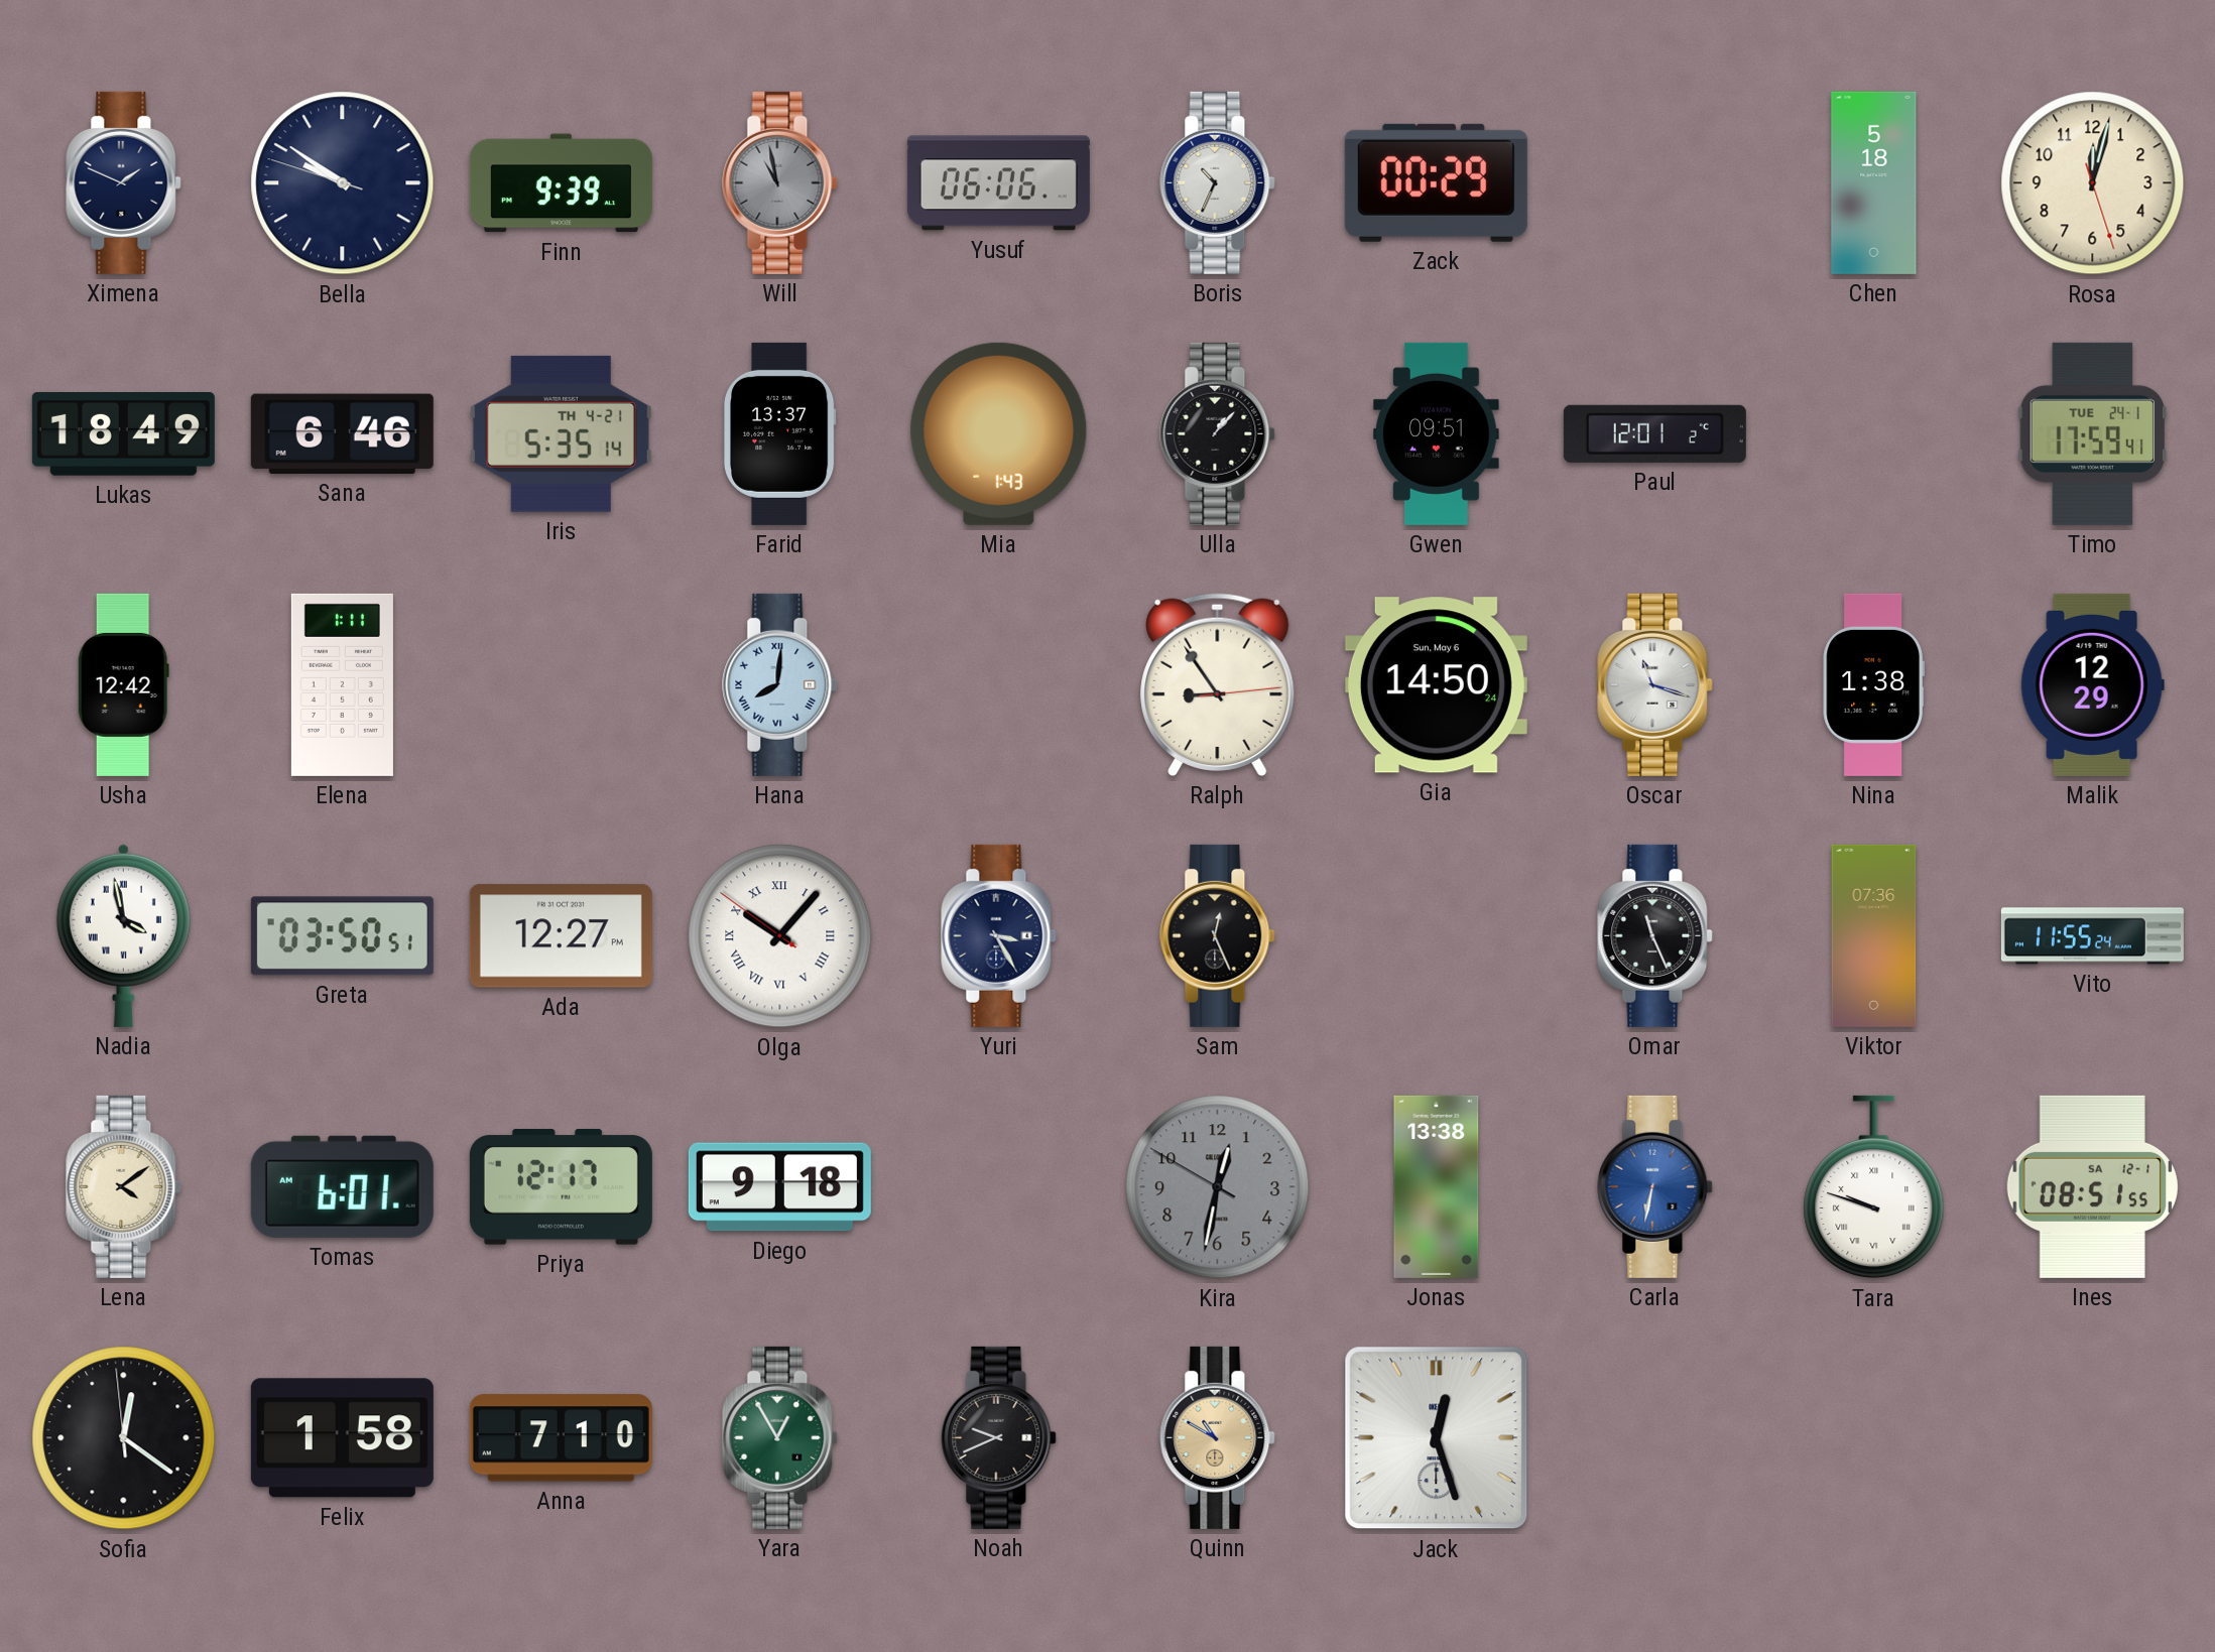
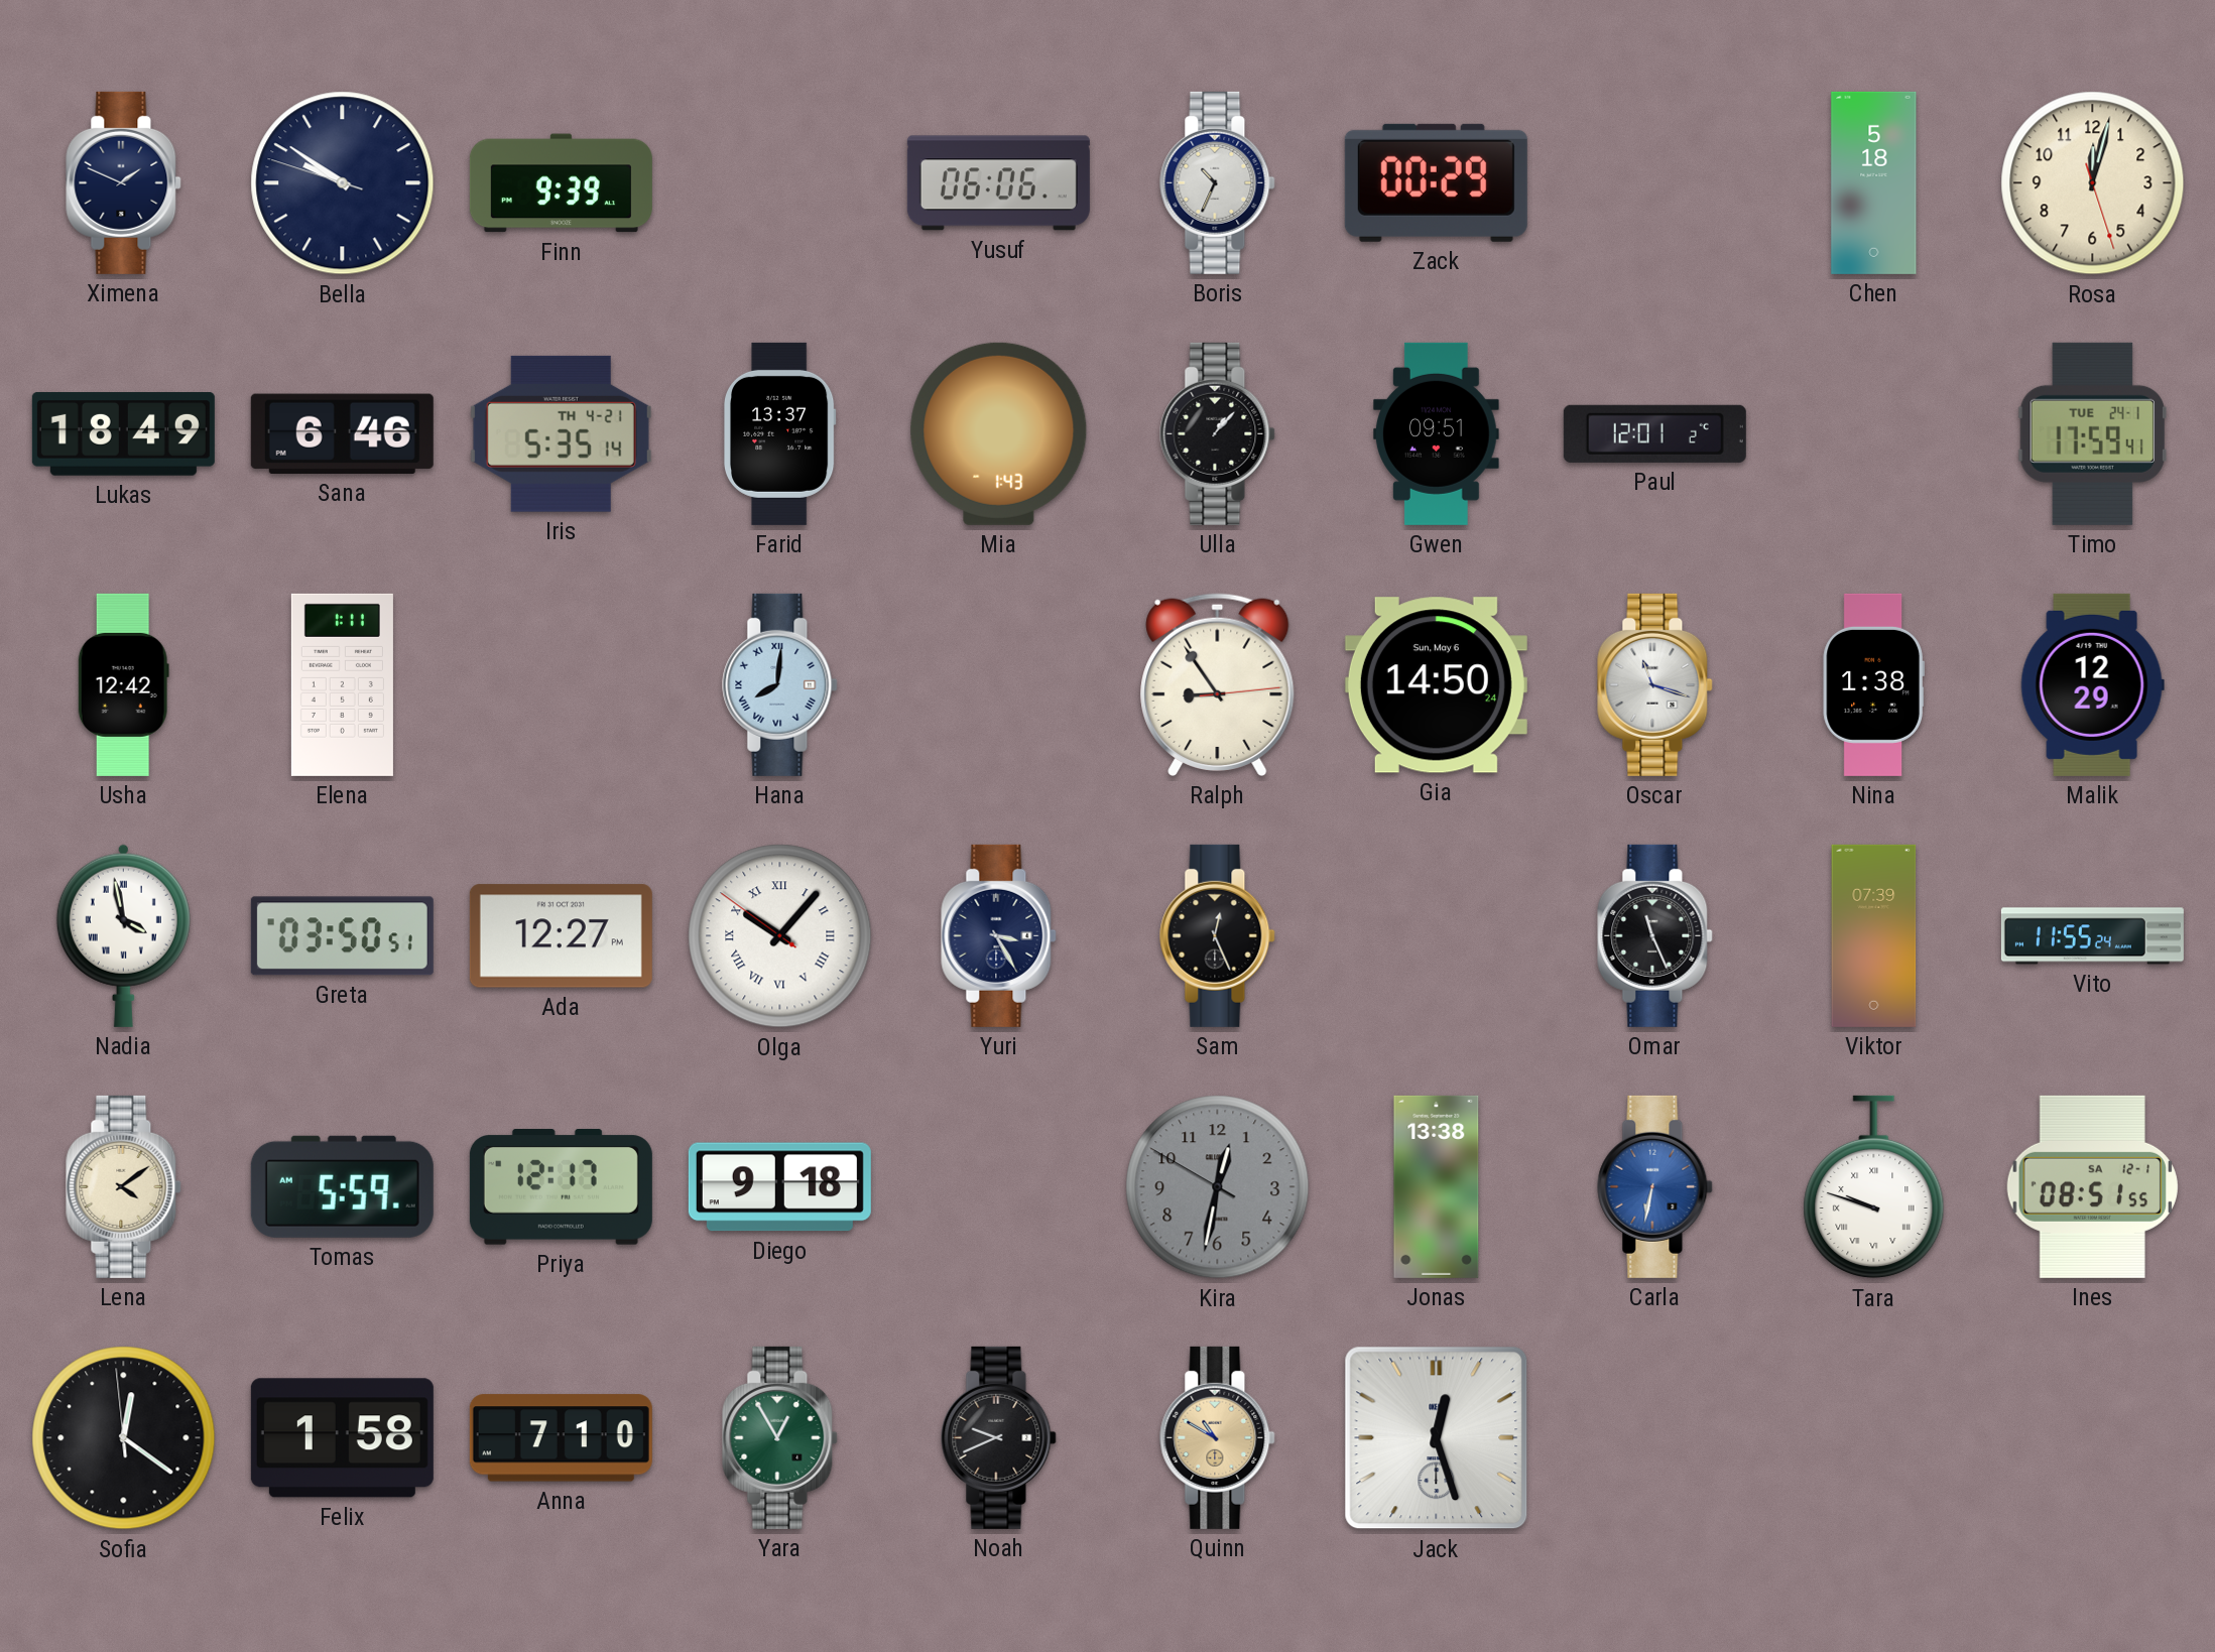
Will: 10:58 -> none
Viktor: 07:36 -> 07:39
Tomas: 6:01 -> 5:59
